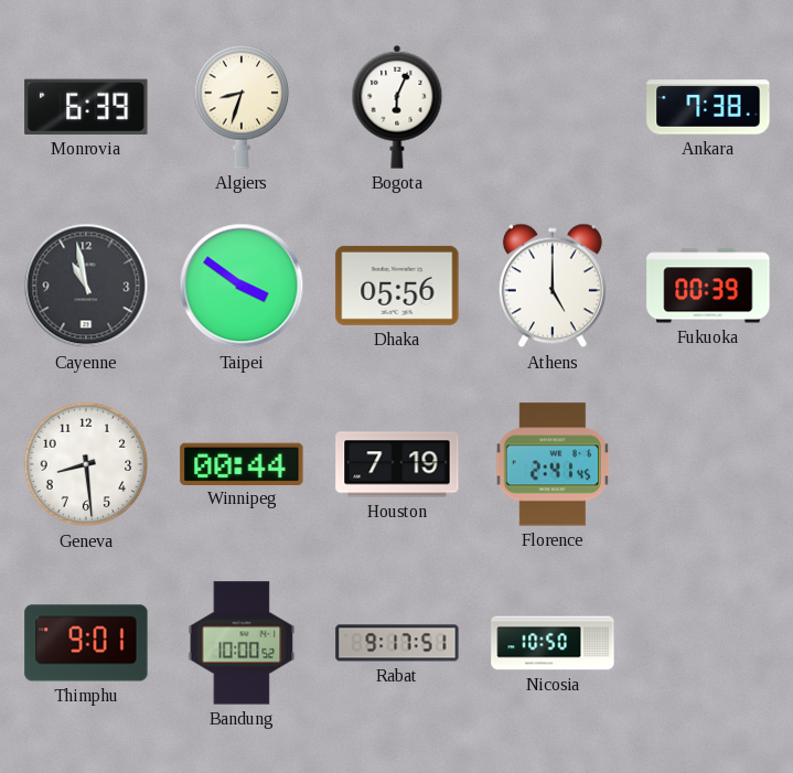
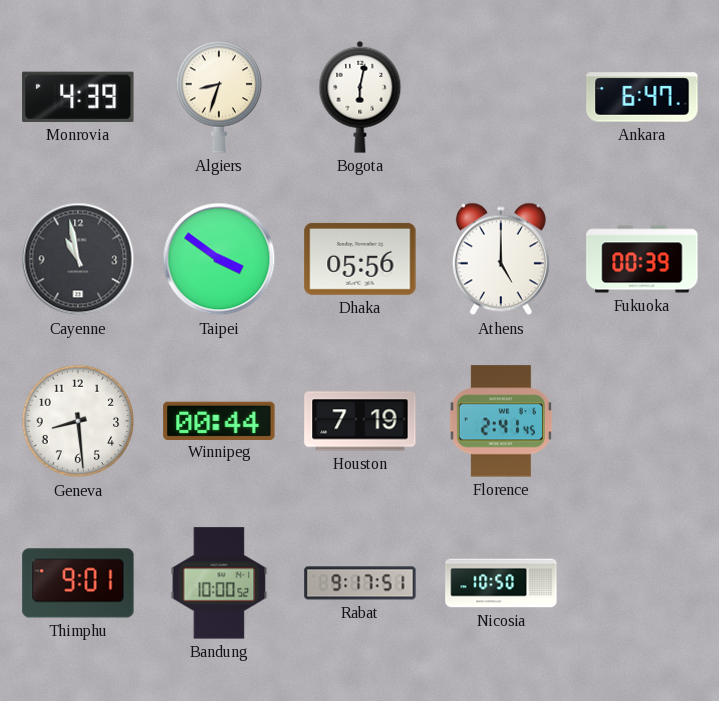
Monrovia: 6:39 -> 4:39
Bogota: 6:04 -> 6:02
Ankara: 7:38 -> 6:47
